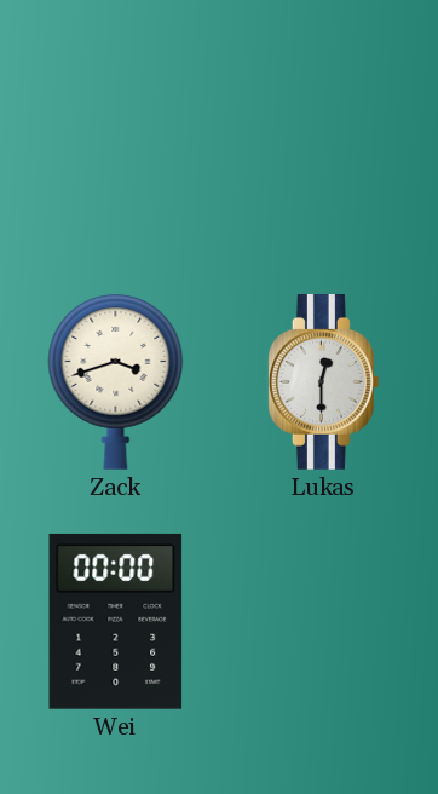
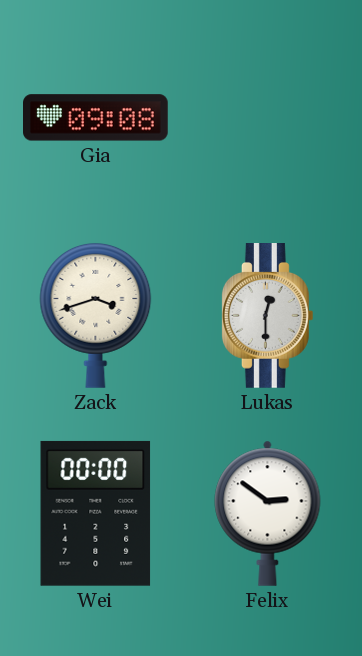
Gia: none -> 09:08
Felix: none -> 2:51
